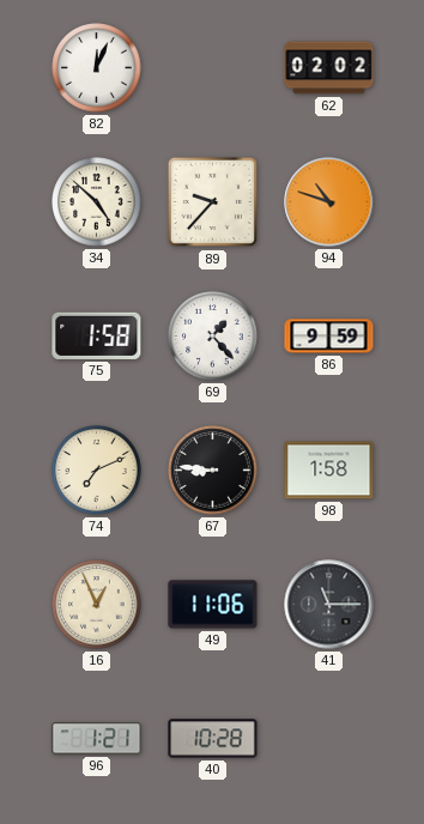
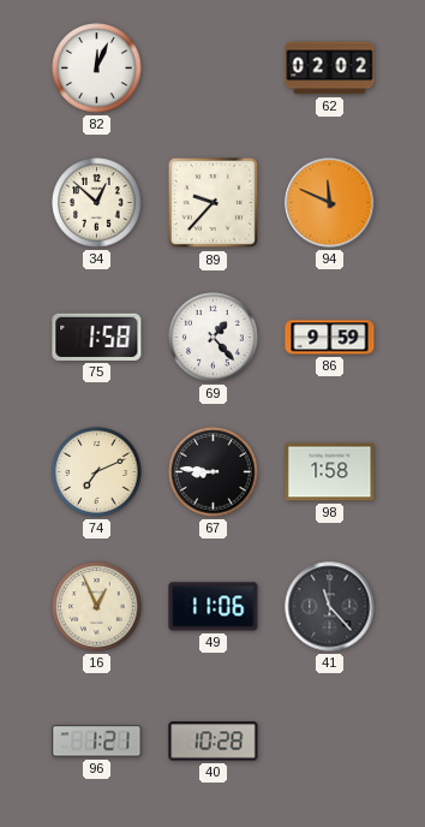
34: 4:52 -> 12:52
94: 10:48 -> 11:49
41: 11:15 -> 11:23
